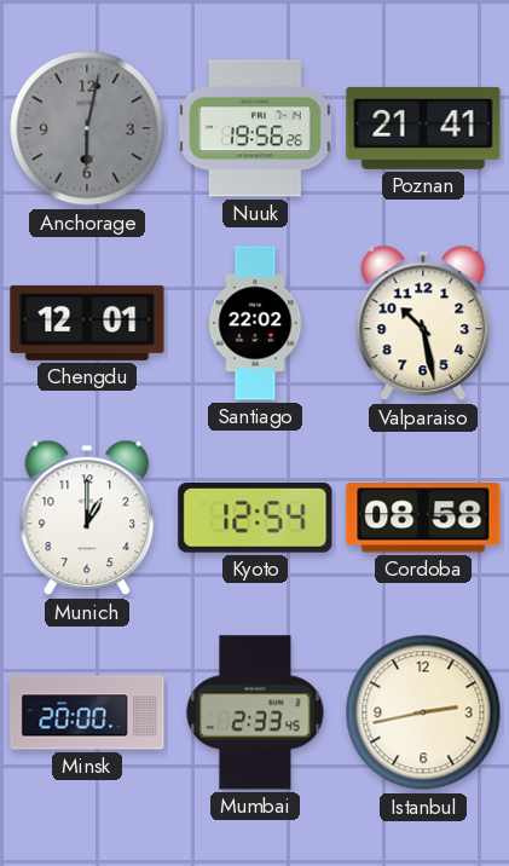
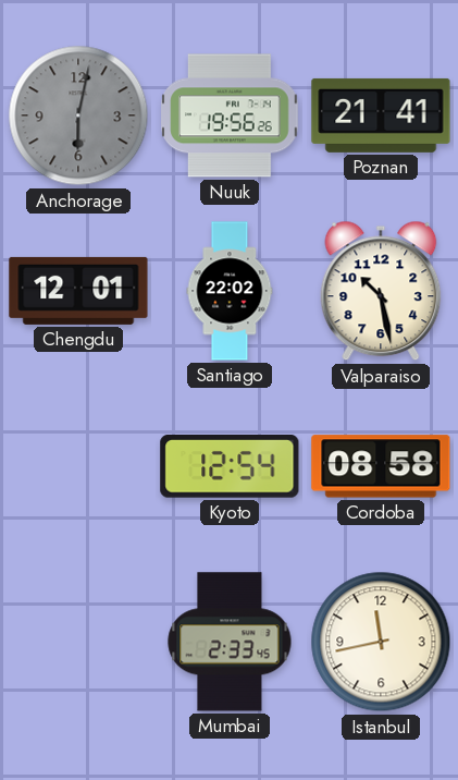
Munich: 1:00 -> none
Minsk: 20:00 -> none
Istanbul: 2:43 -> 11:43
